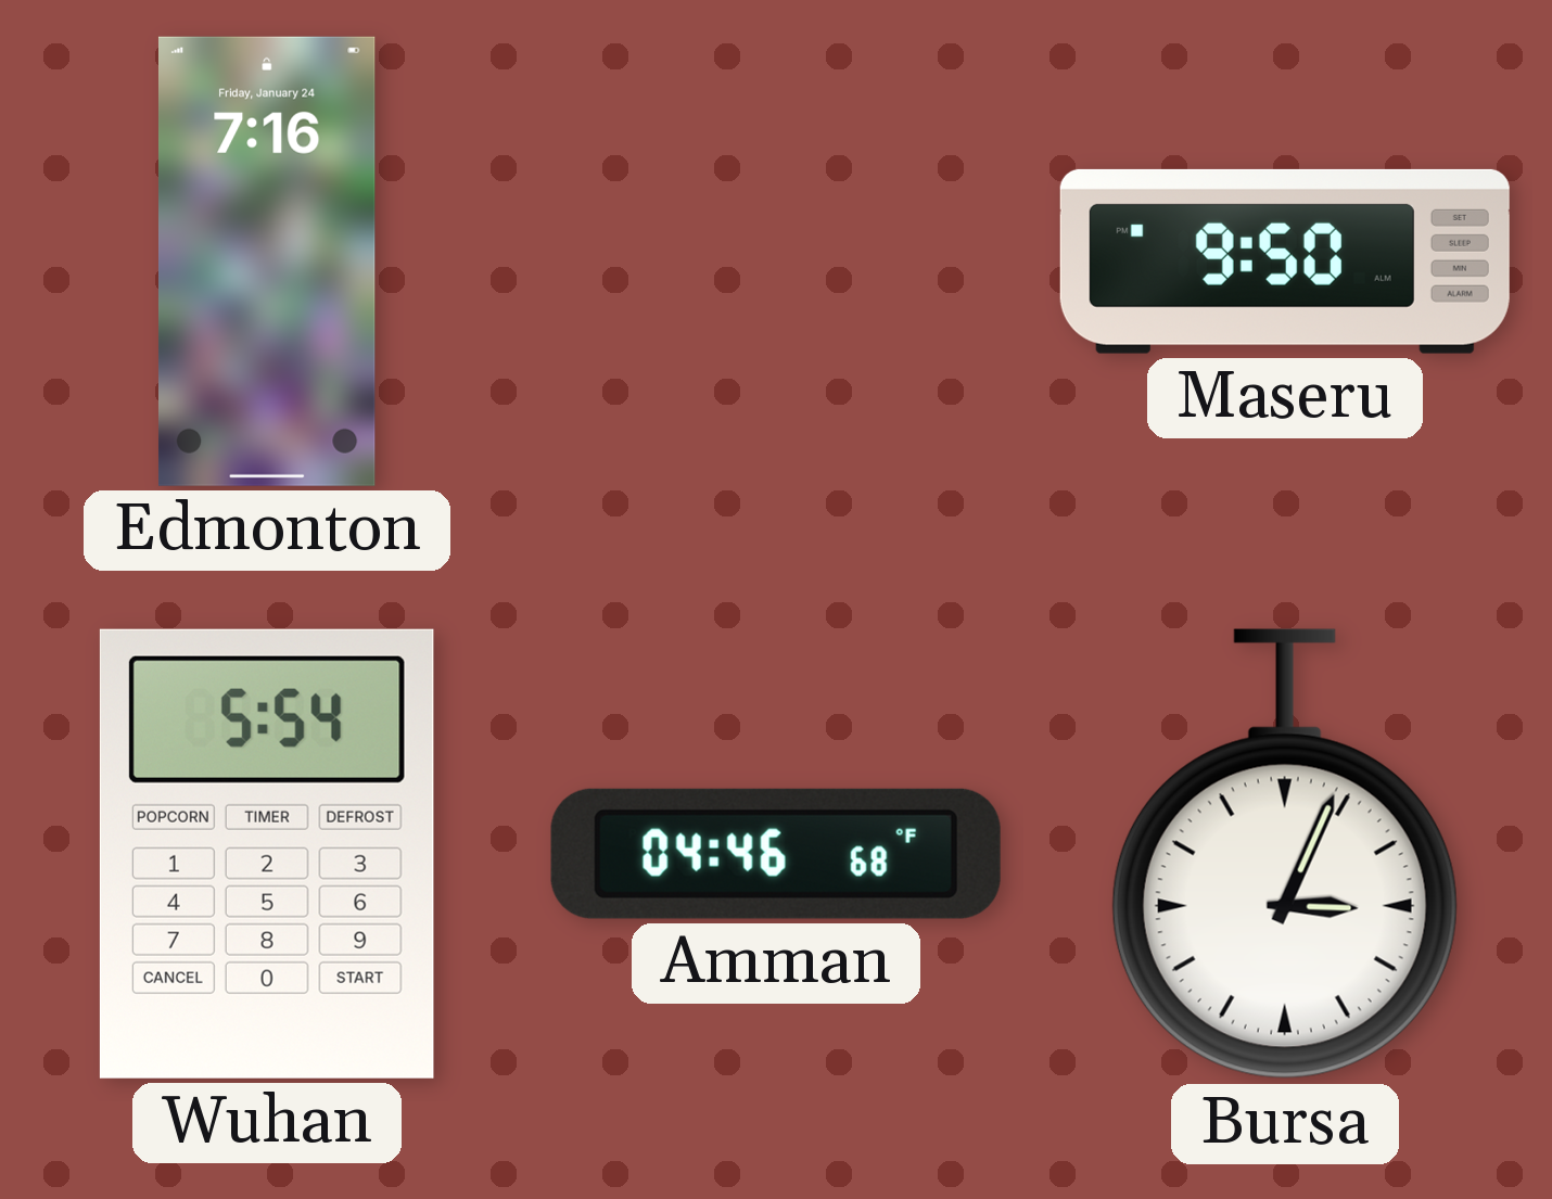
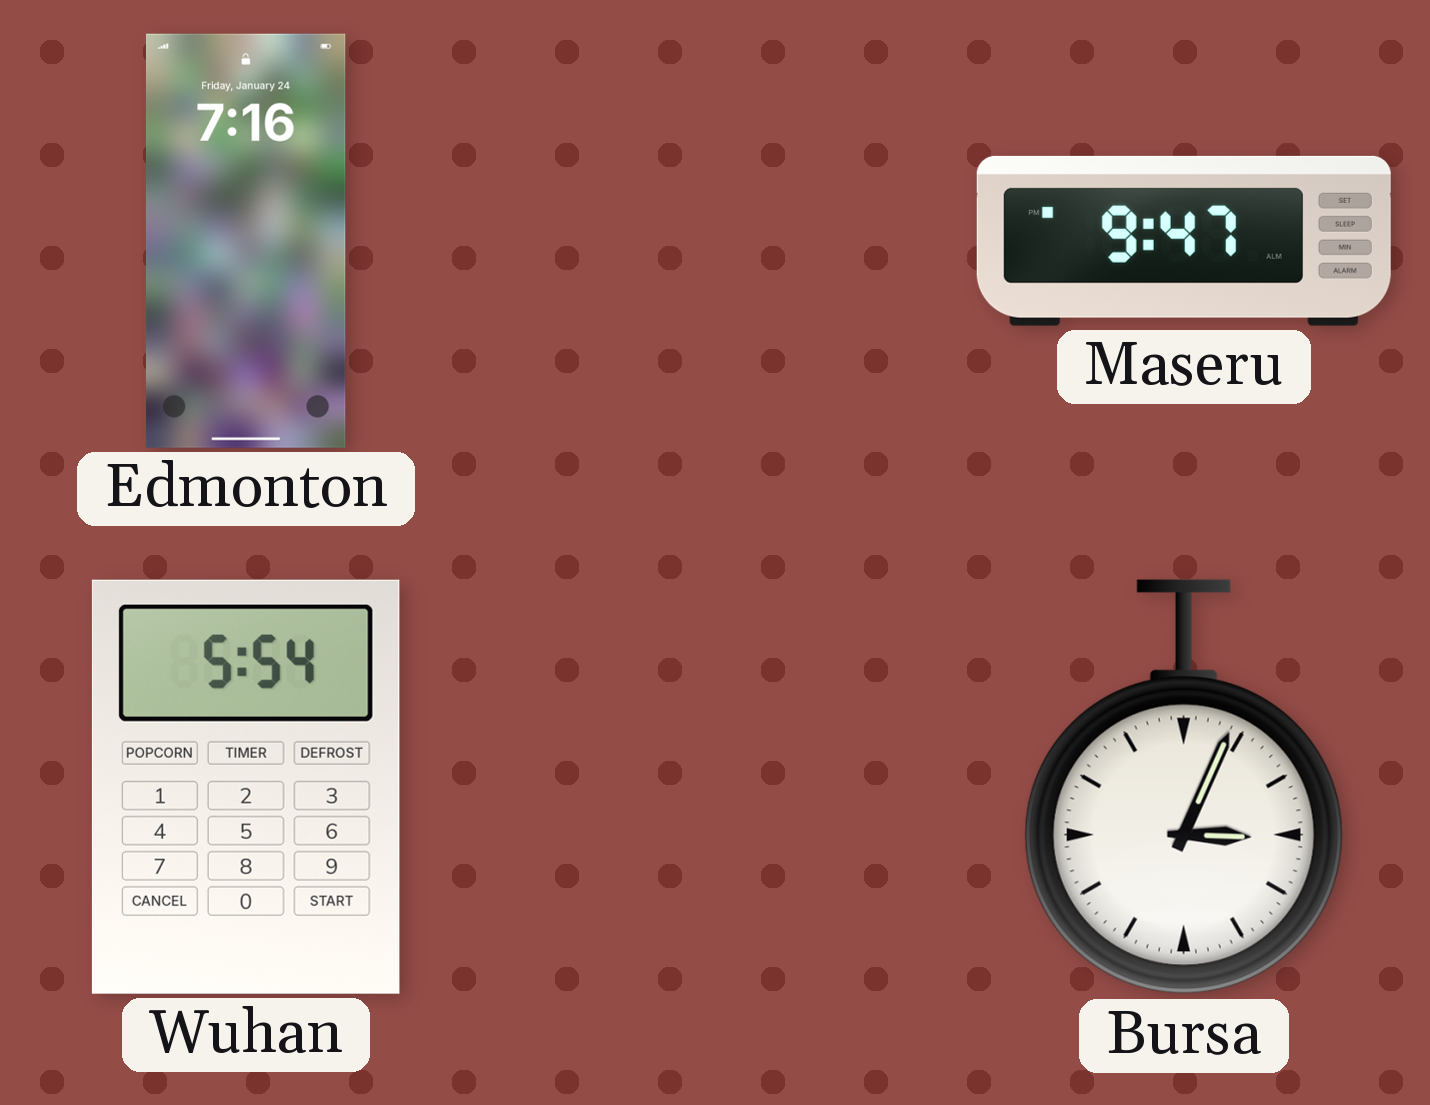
Maseru: 9:50 -> 9:47
Amman: 04:46 -> none
